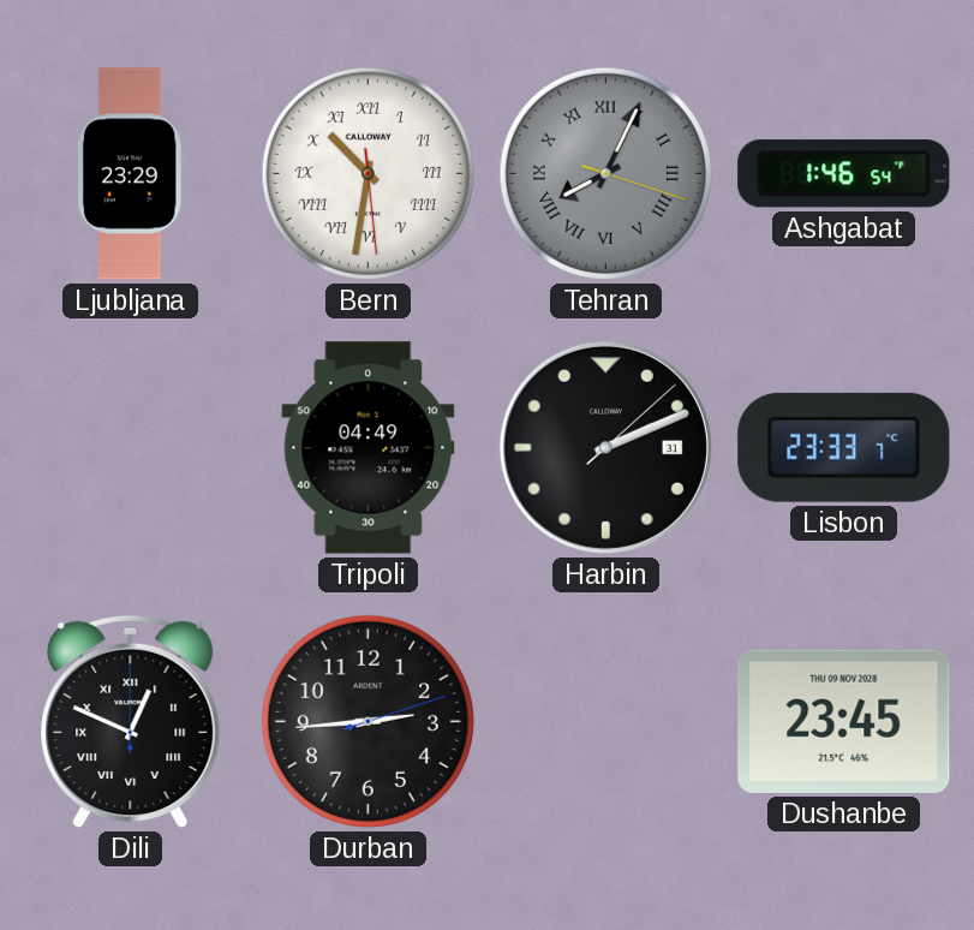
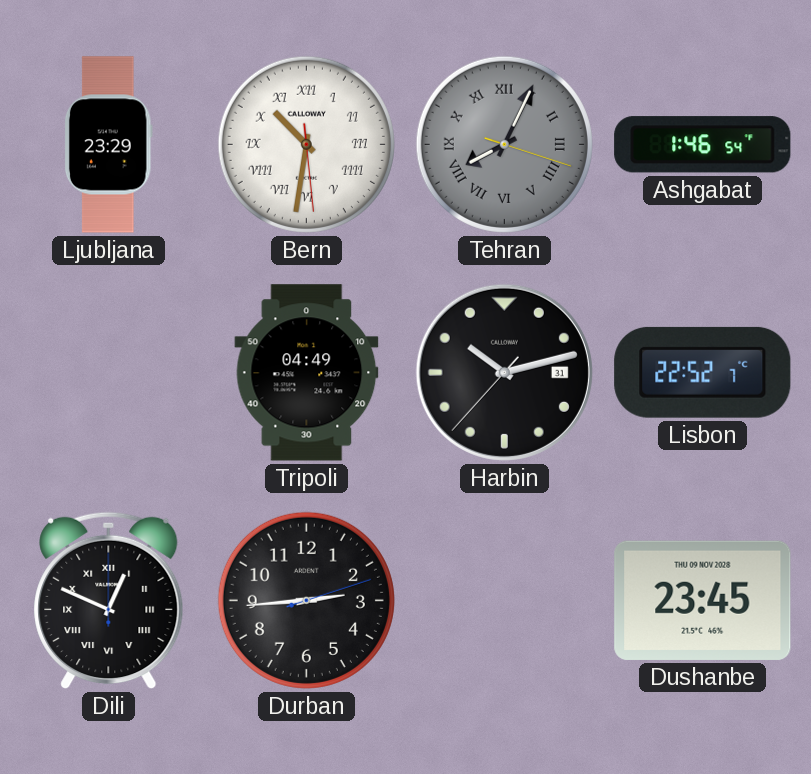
Harbin: 2:11 -> 10:12
Lisbon: 23:33 -> 22:52
